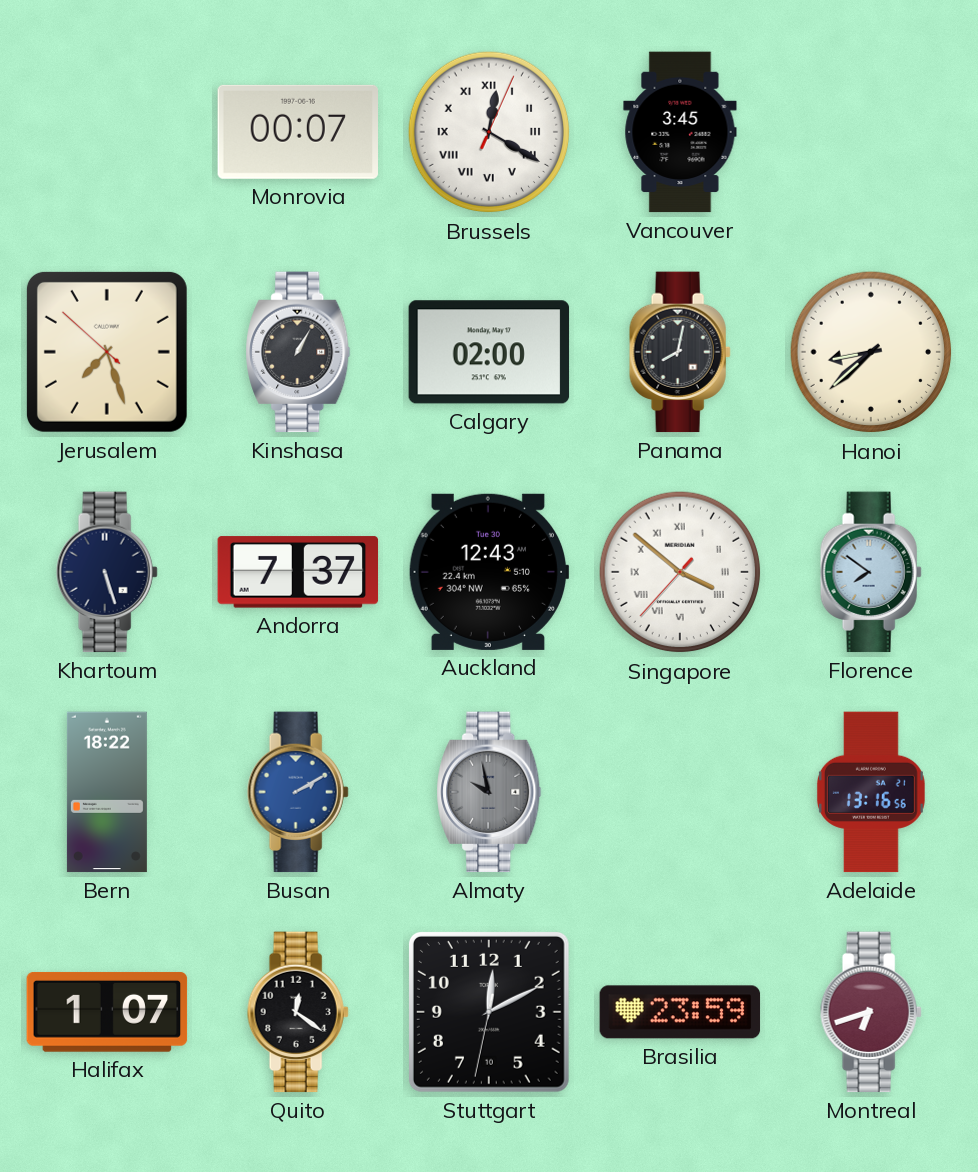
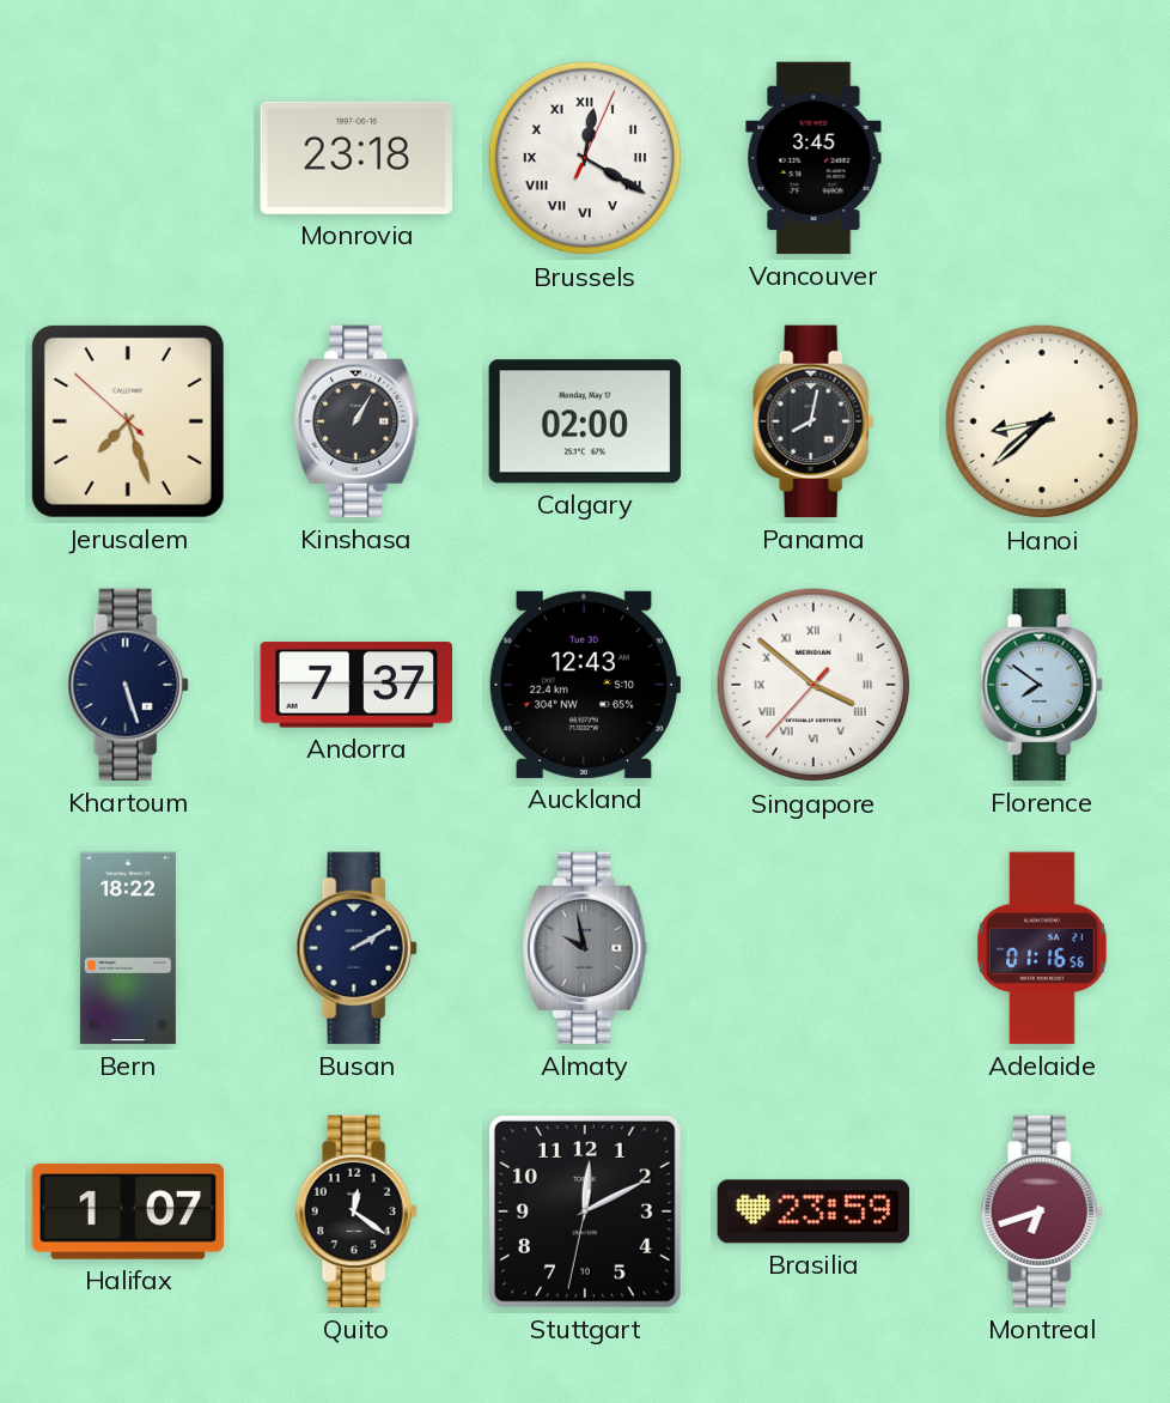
Monrovia: 00:07 -> 23:18
Busan dial: blue -> navy
Adelaide: 13:16 -> 01:16
